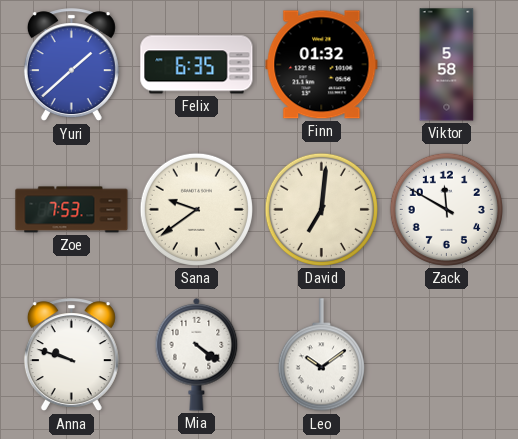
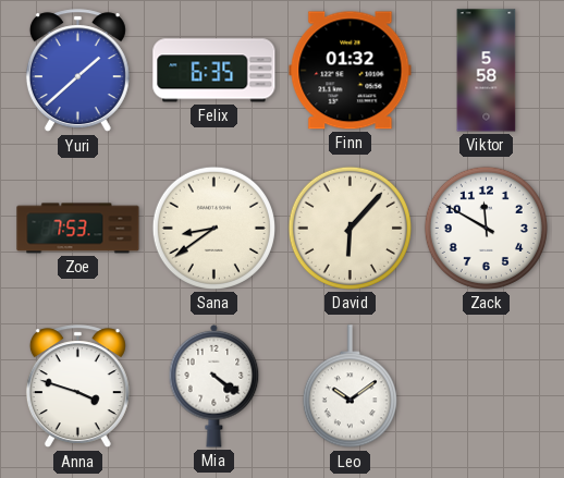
Sana: 9:39 -> 8:39
David: 7:01 -> 6:07
Anna: 9:48 -> 3:48
